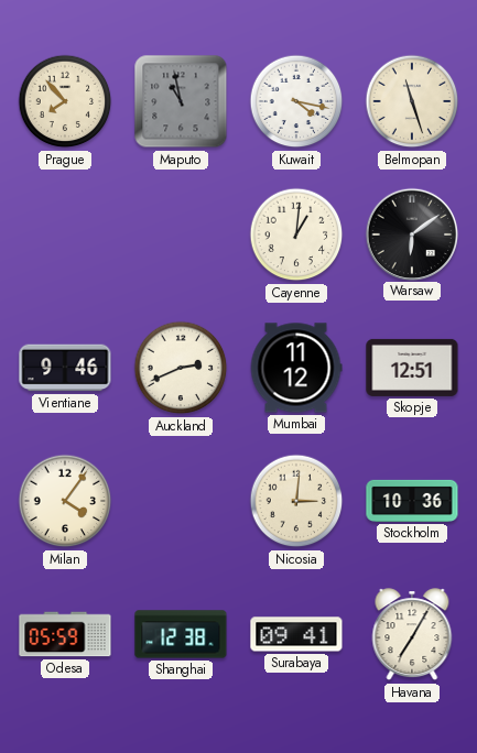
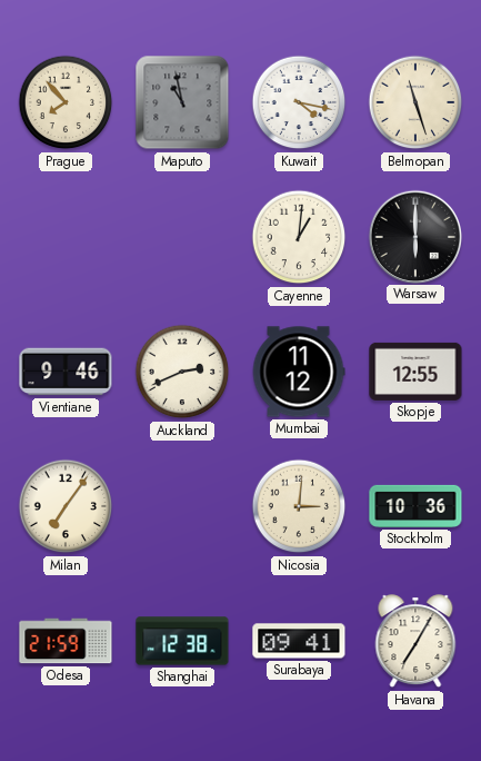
Warsaw: 6:09 -> 6:00
Skopje: 12:51 -> 12:55
Milan: 4:06 -> 7:06
Odesa: 05:59 -> 21:59
